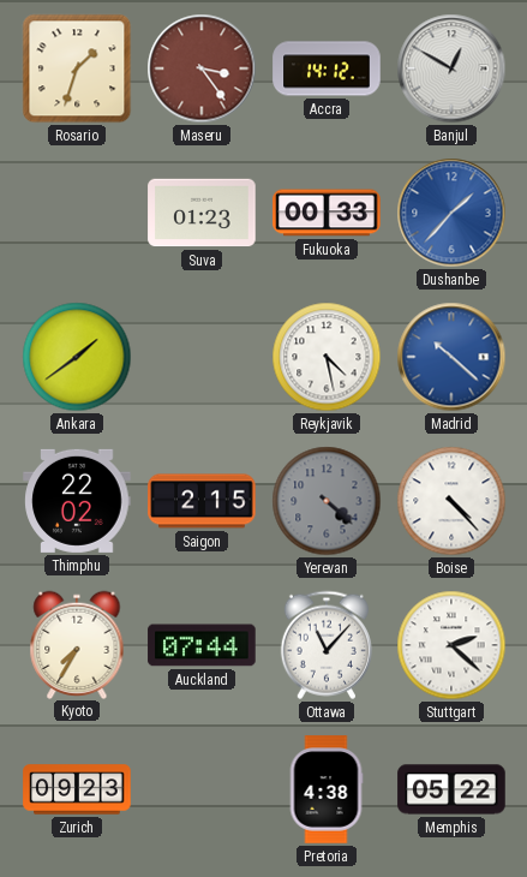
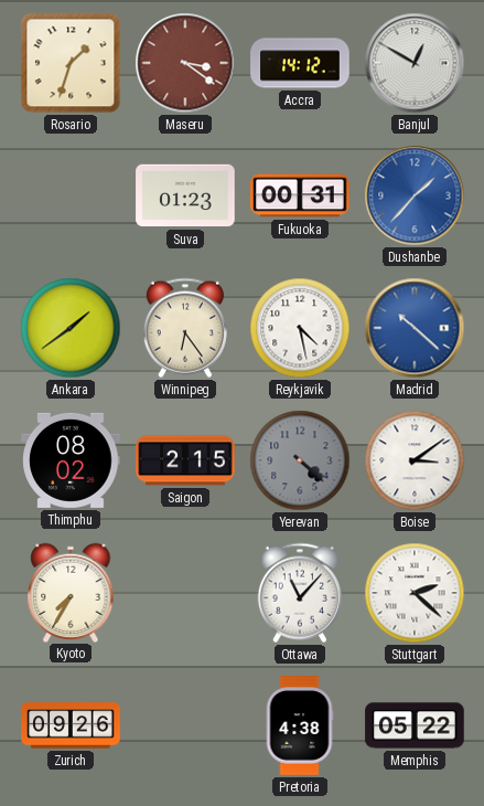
Maseru: 3:24 -> 3:21
Fukuoka: 00:33 -> 00:31
Winnipeg: none -> 6:24
Thimphu: 22:02 -> 08:02
Boise: 4:23 -> 3:09
Auckland: 07:44 -> none
Zurich: 09:23 -> 09:26
